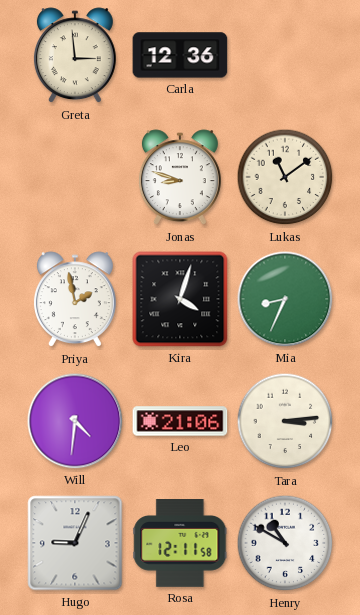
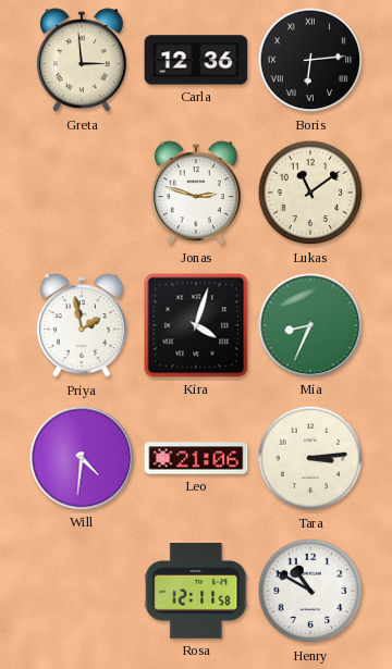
Boris: none -> 6:14
Jonas: 8:48 -> 2:48
Hugo: 9:04 -> none
